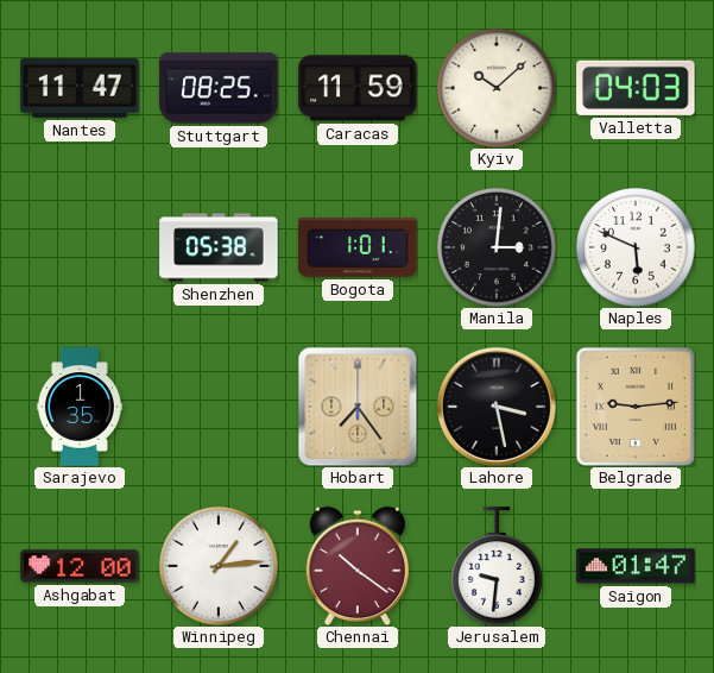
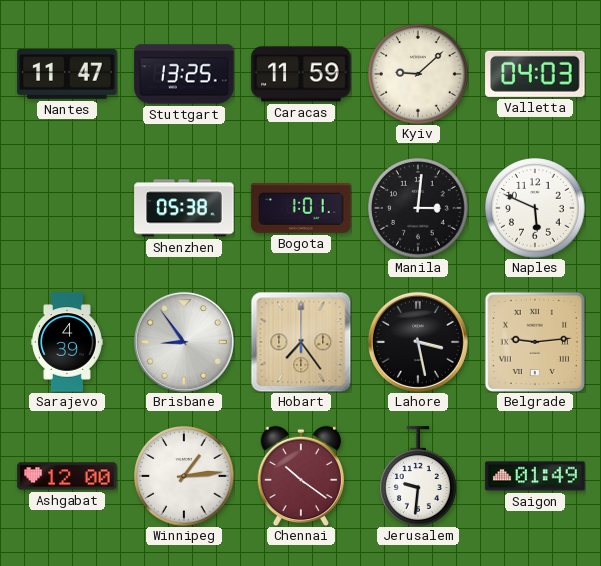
Stuttgart: 08:25 -> 13:25
Kyiv: 10:08 -> 9:08
Sarajevo: 1:35 -> 4:39
Brisbane: none -> 8:54
Saigon: 01:47 -> 01:49
